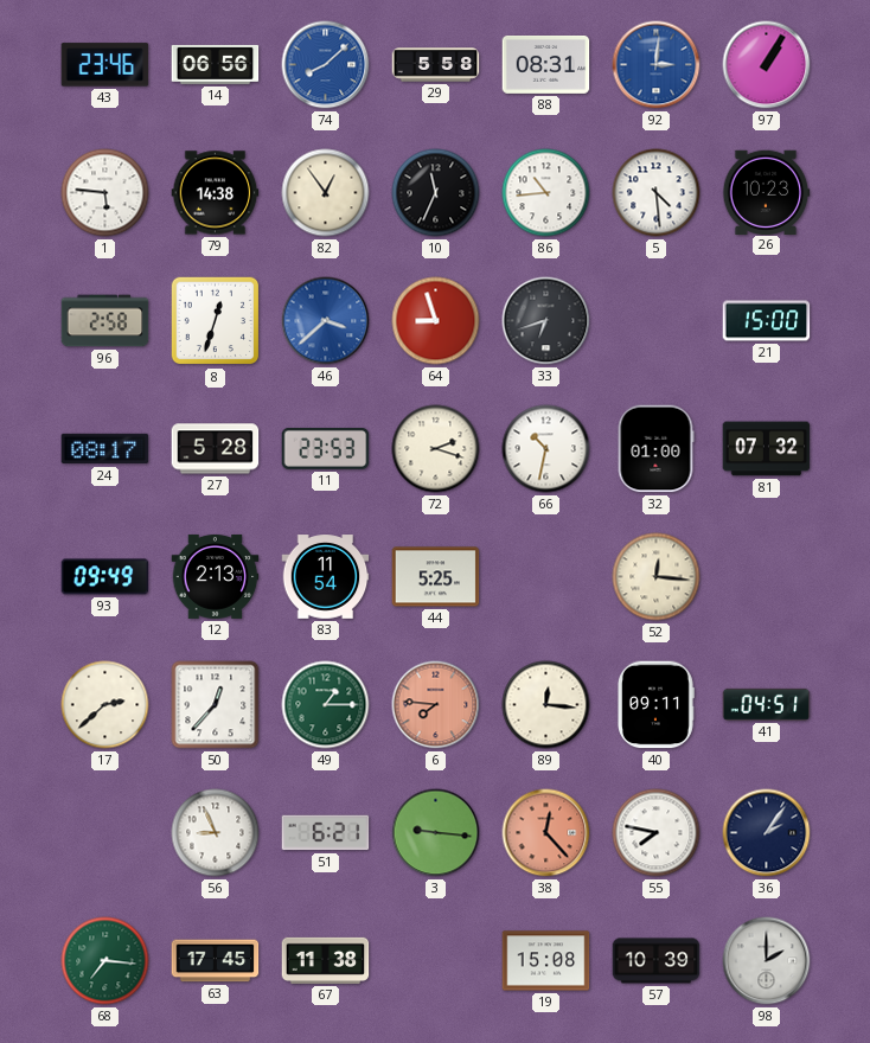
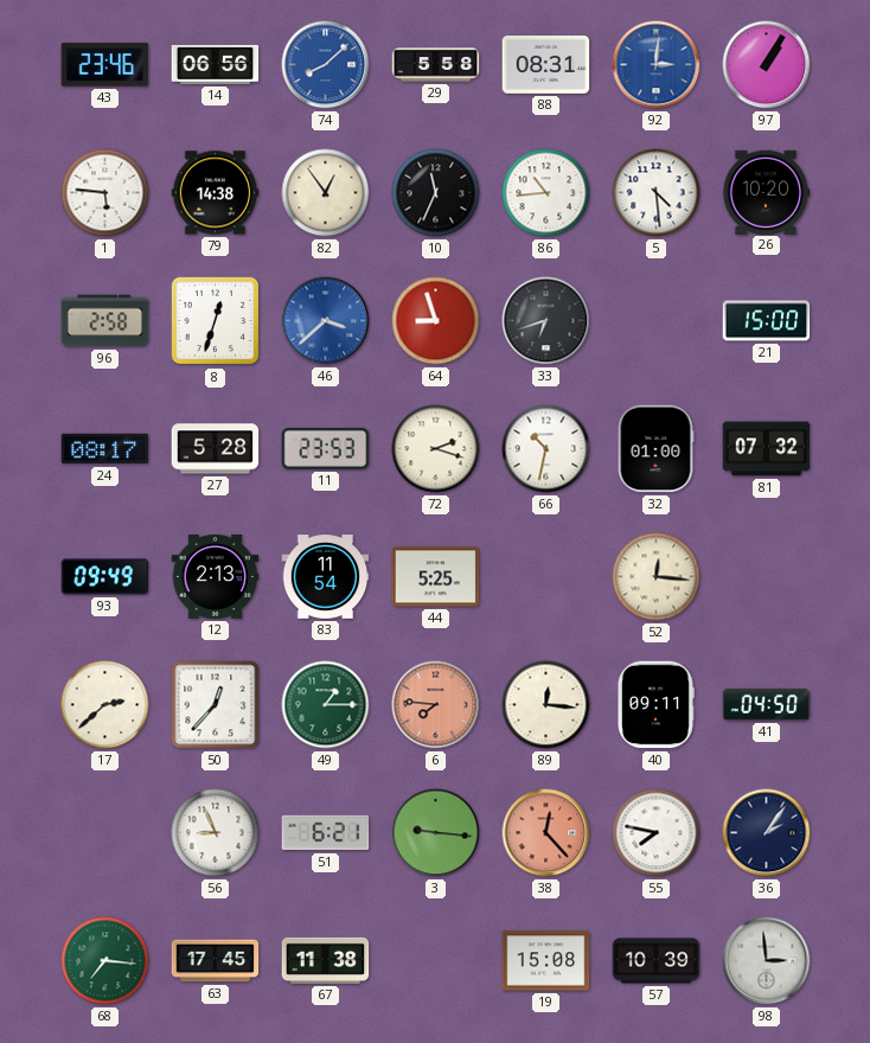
26: 10:23 -> 10:20
41: 04:51 -> 04:50
98: 2:00 -> 2:59
